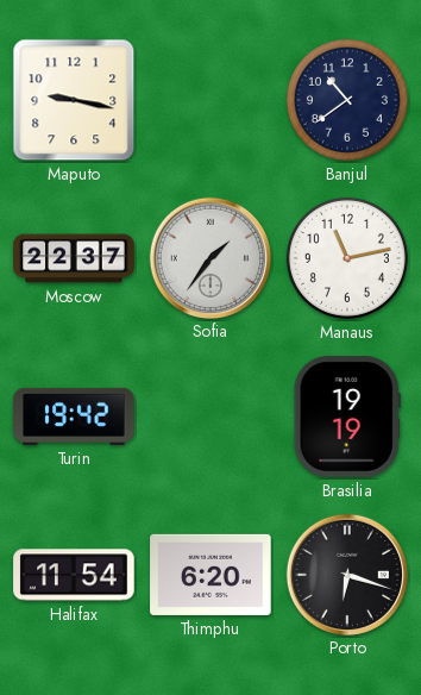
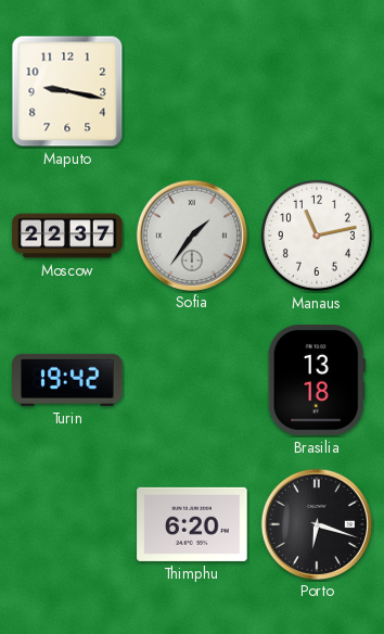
Banjul: 10:39 -> none
Brasilia: 19:19 -> 13:18
Halifax: 11:54 -> none
